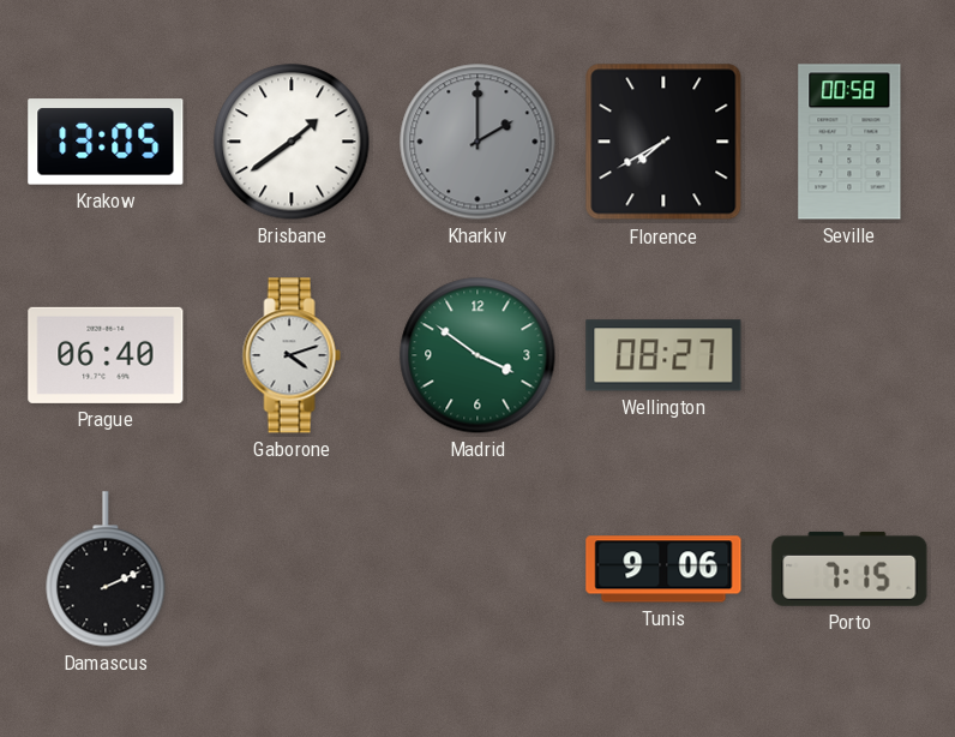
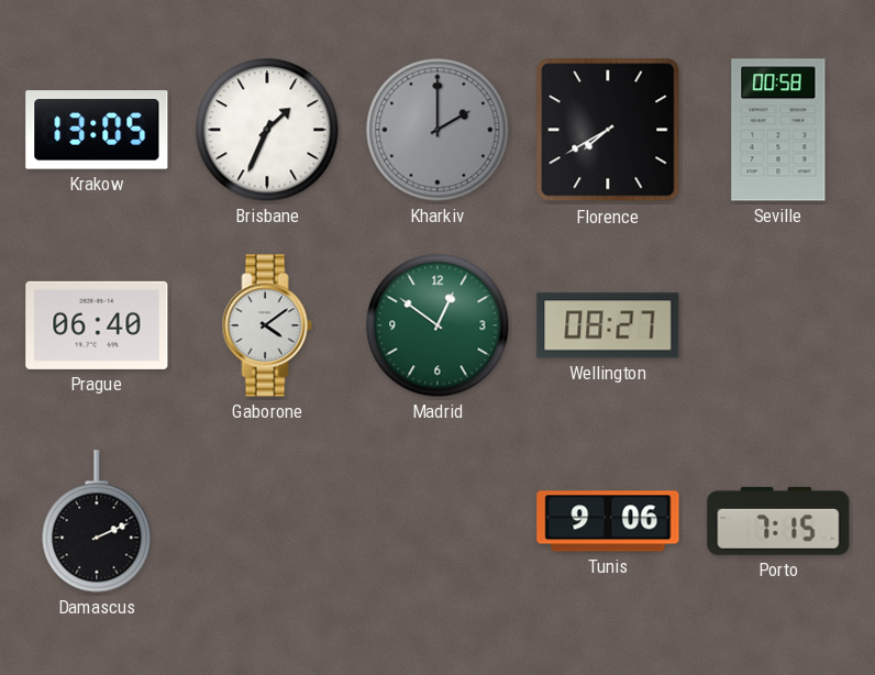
Brisbane: 1:39 -> 1:34
Gaborone: 4:12 -> 4:09
Madrid: 3:51 -> 12:51
